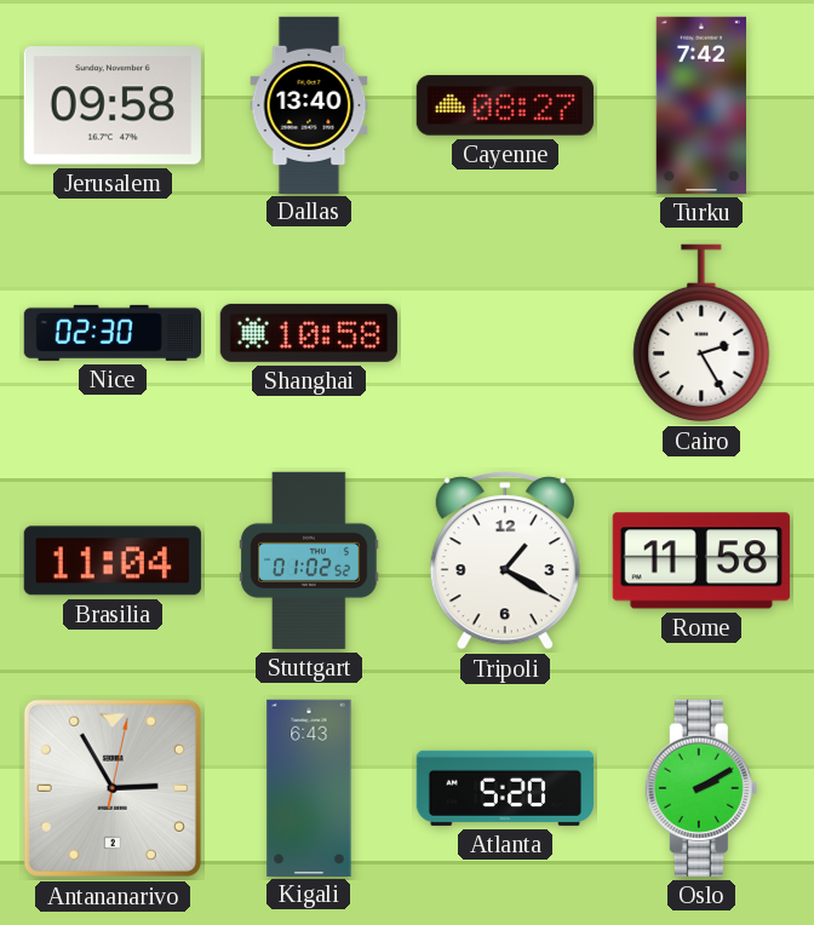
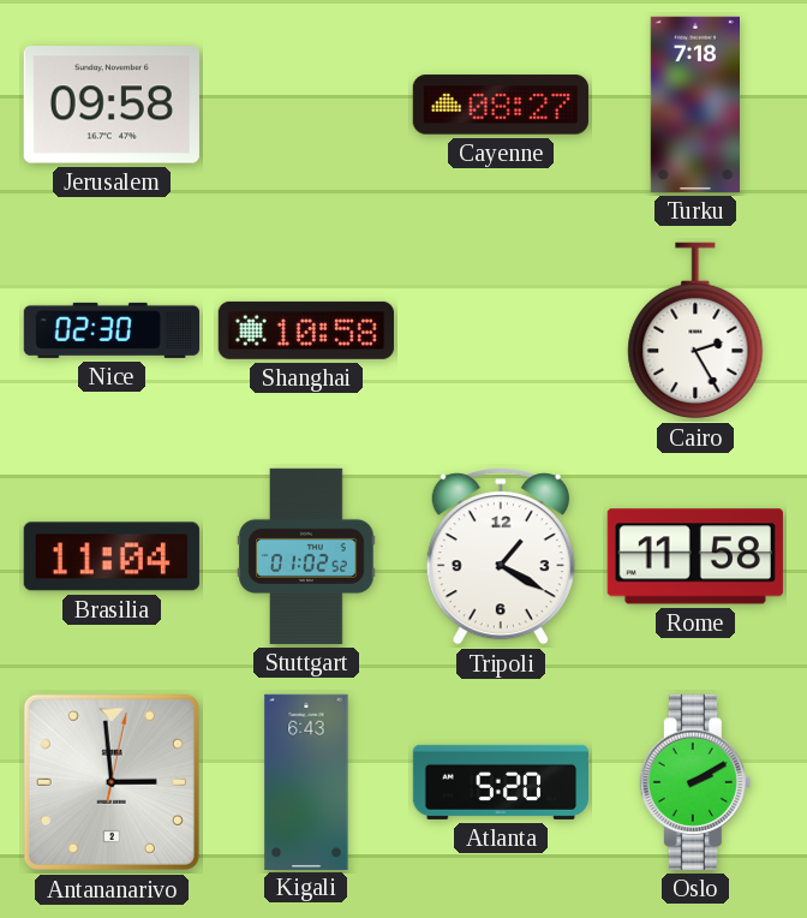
Dallas: 13:40 -> none
Turku: 7:42 -> 7:18
Antananarivo: 2:55 -> 2:59
